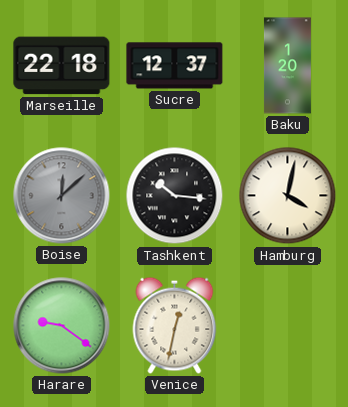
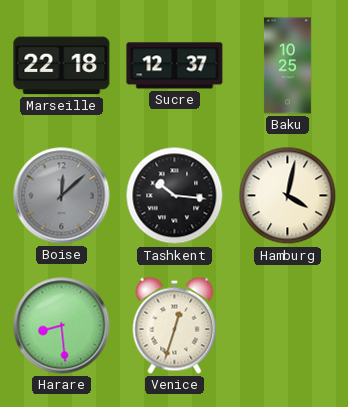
Baku: 1:20 -> 10:25
Harare: 9:21 -> 8:29
Venice: 12:32 -> 12:33
